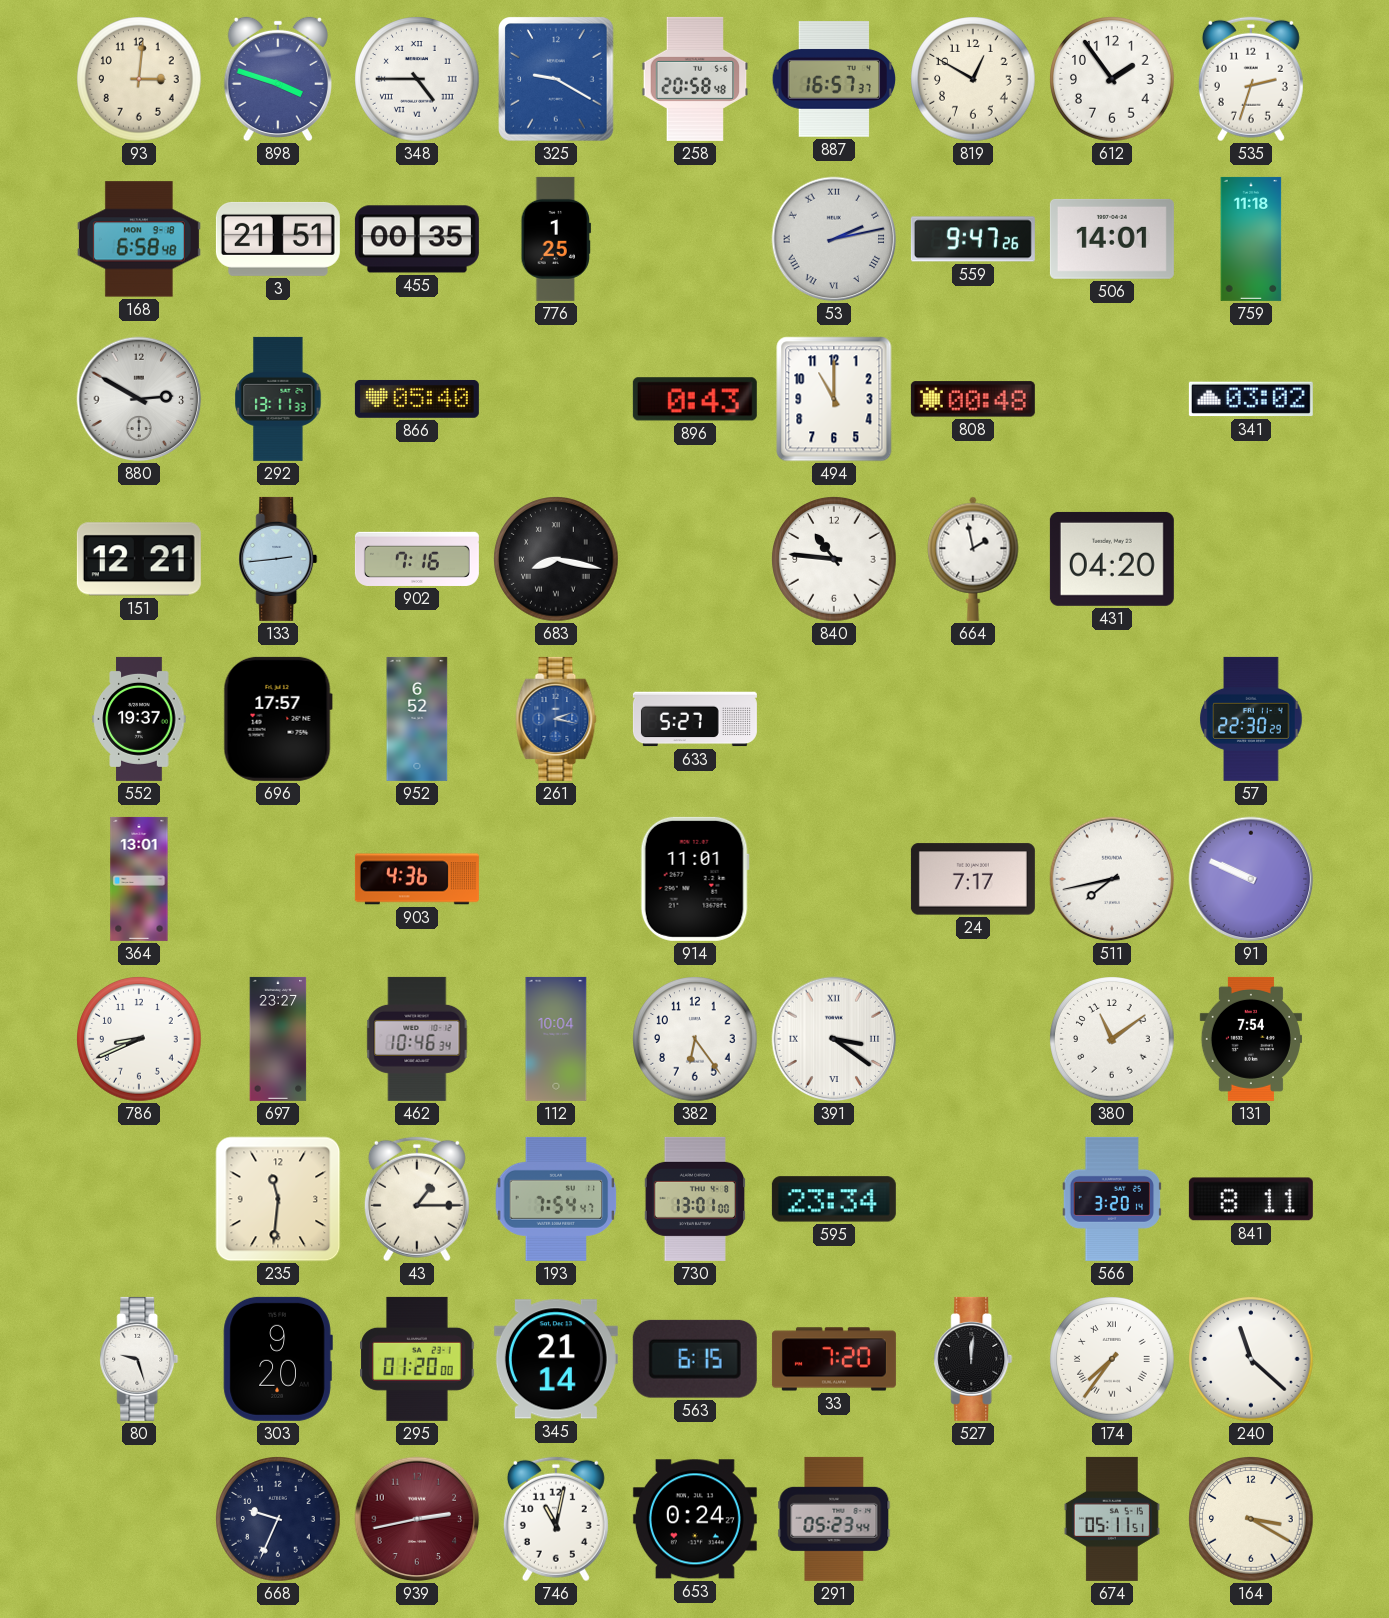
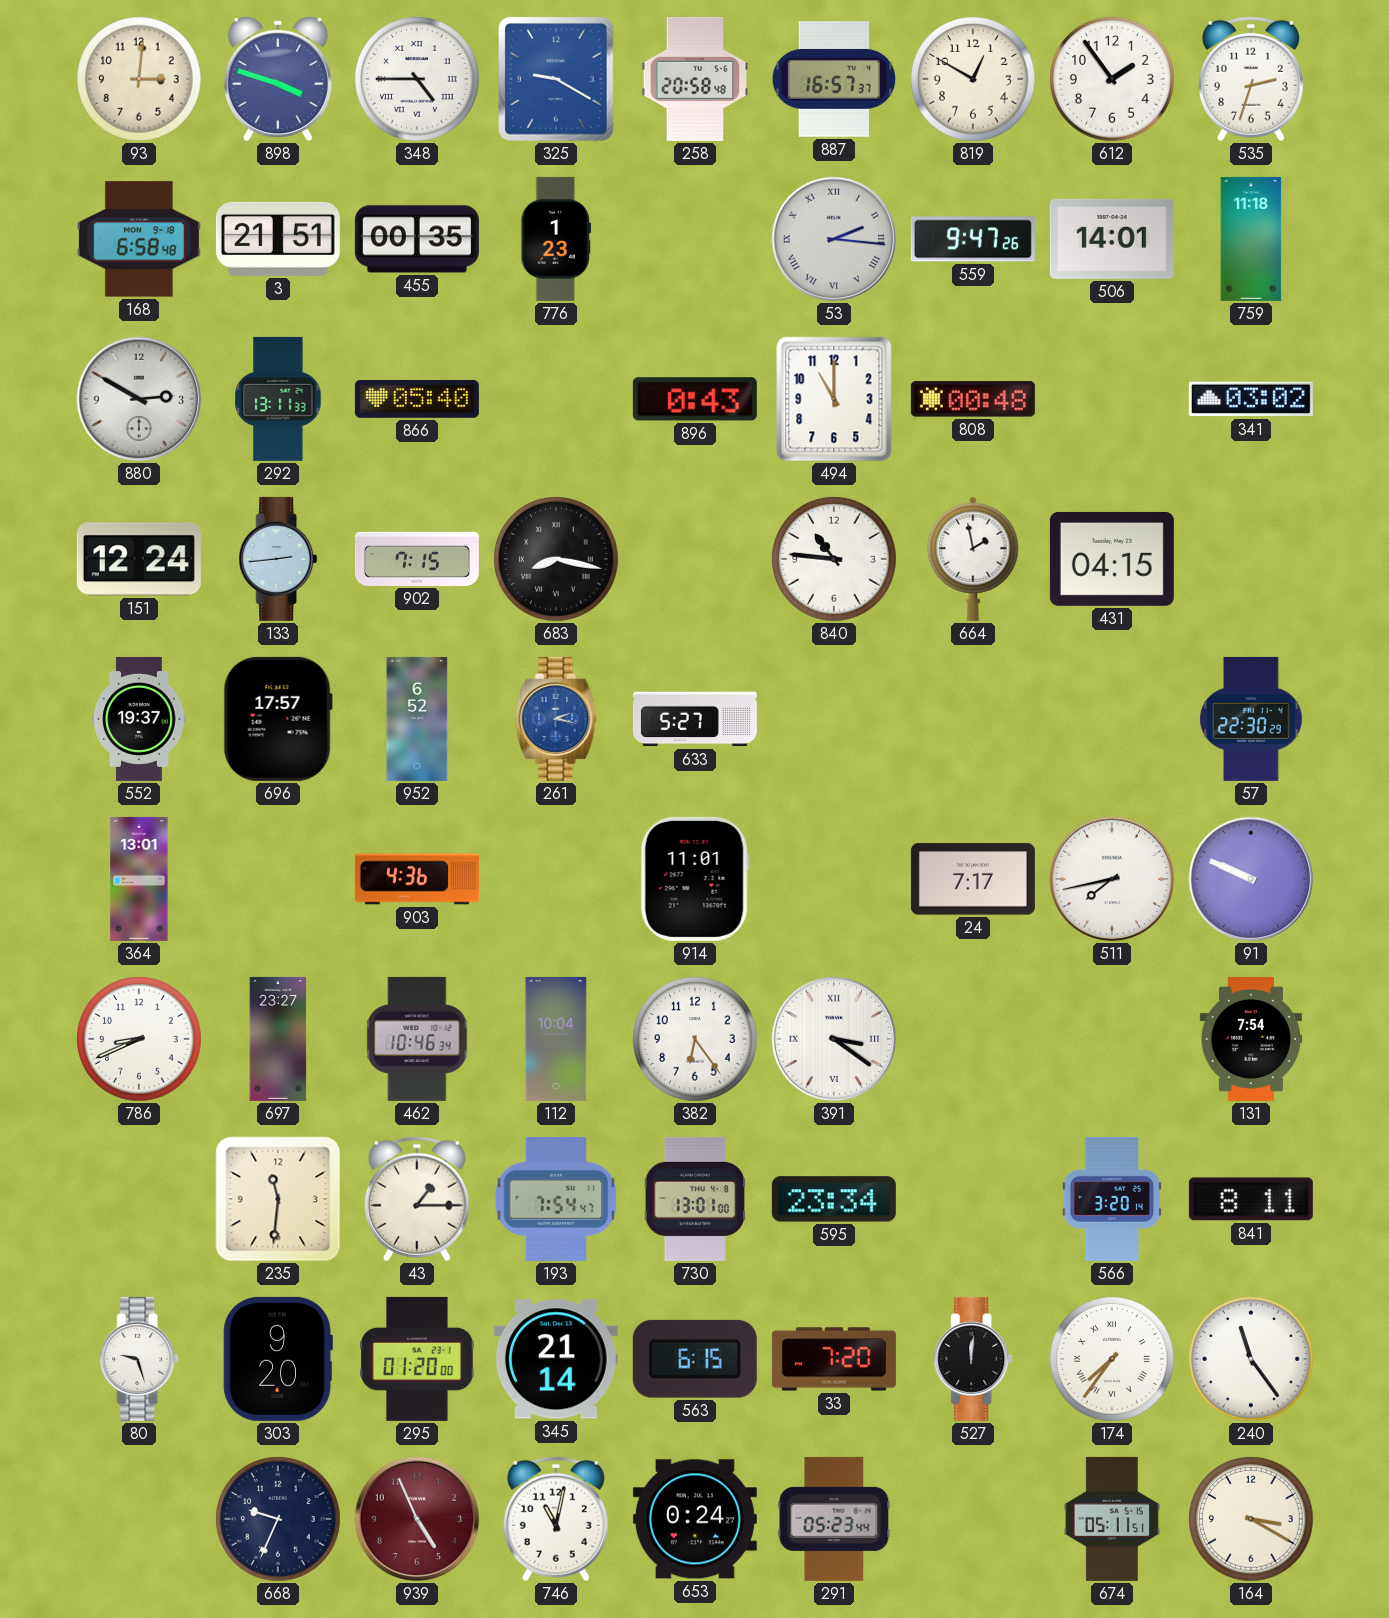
776: 1:25 -> 1:23
53: 2:13 -> 2:16
151: 12:21 -> 12:24
902: 7:16 -> 7:15
431: 04:20 -> 04:15
380: 11:09 -> none
240: 11:22 -> 11:24
939: 2:43 -> 4:56
